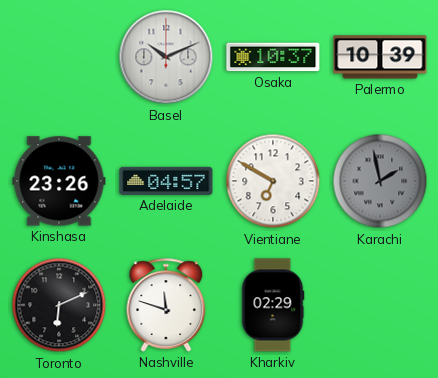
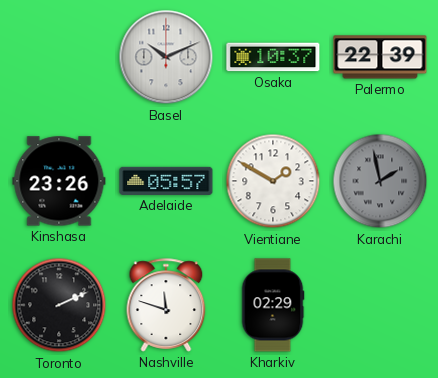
Palermo: 10:39 -> 22:39
Adelaide: 04:57 -> 05:57
Vientiane: 6:50 -> 1:50
Toronto: 6:11 -> 2:11
